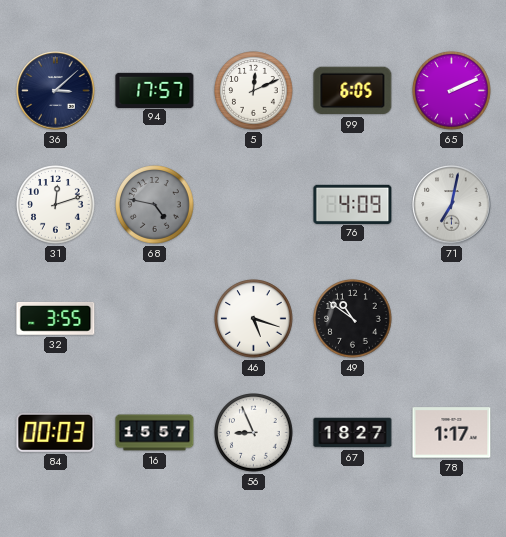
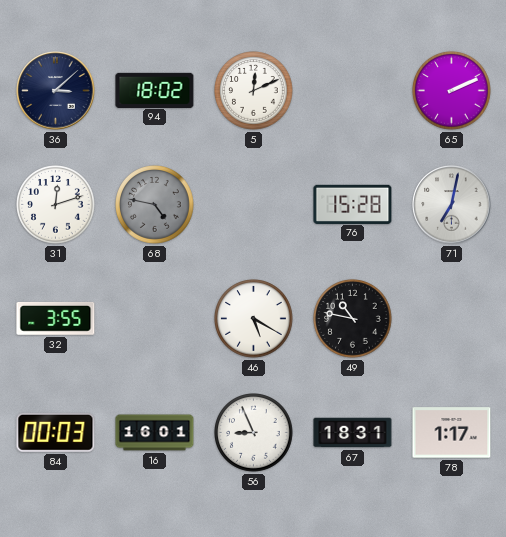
94: 17:57 -> 18:02
99: 6:05 -> none
76: 4:09 -> 15:28
46: 5:18 -> 5:20
49: 10:51 -> 10:47
16: 15:57 -> 16:01
67: 18:27 -> 18:31
